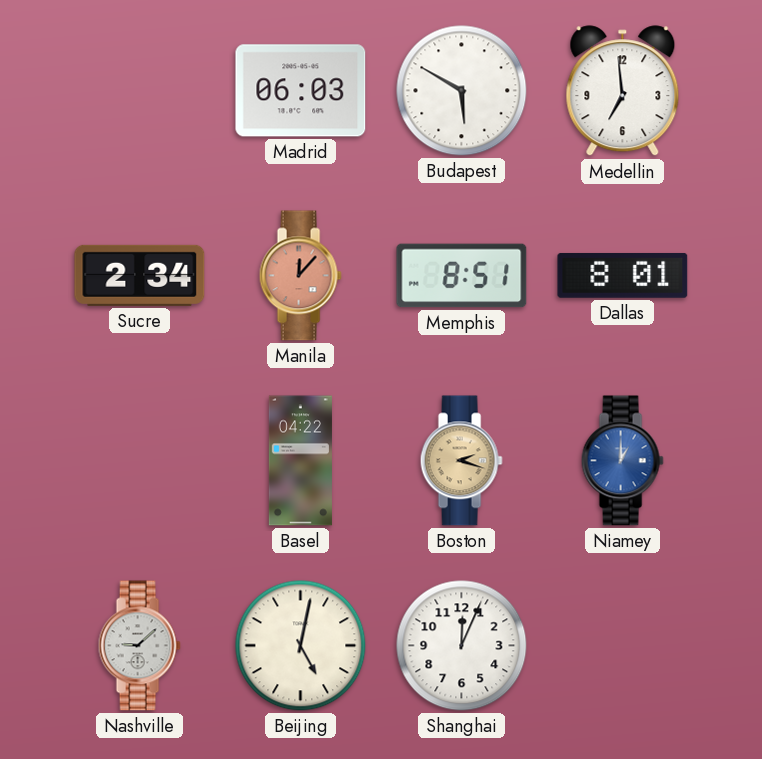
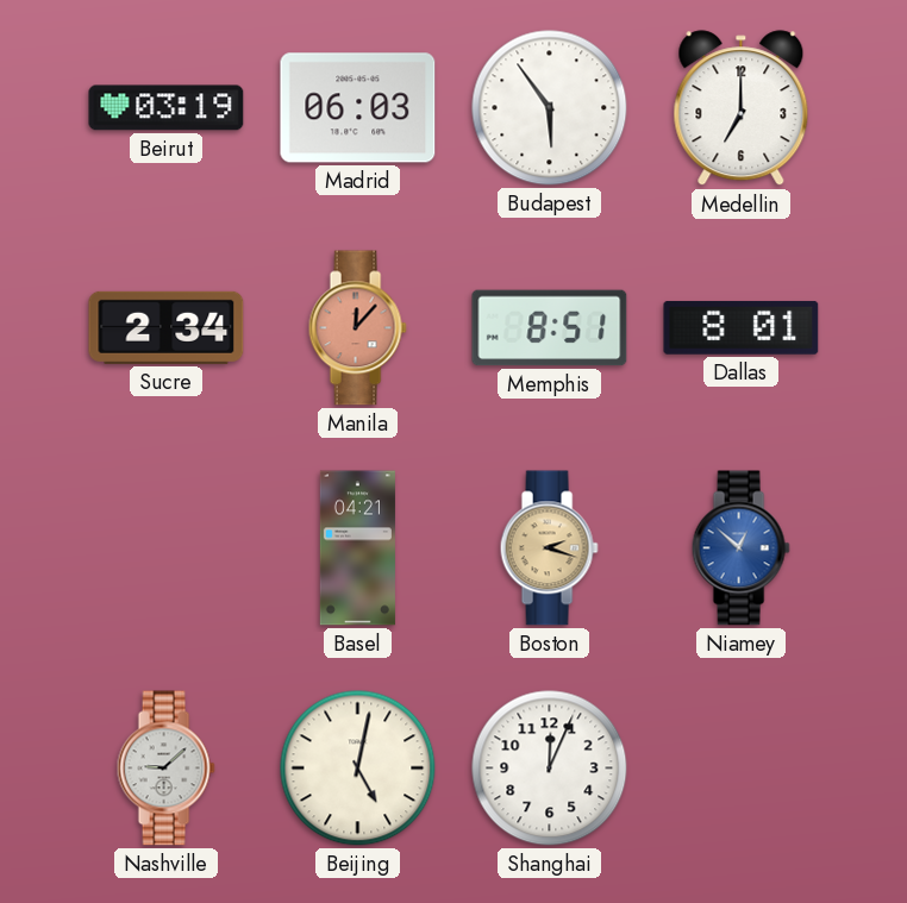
Beirut: none -> 03:19
Budapest: 5:50 -> 5:54
Medellin: 6:59 -> 7:00
Basel: 04:22 -> 04:21
Niamey: 1:00 -> 12:52
